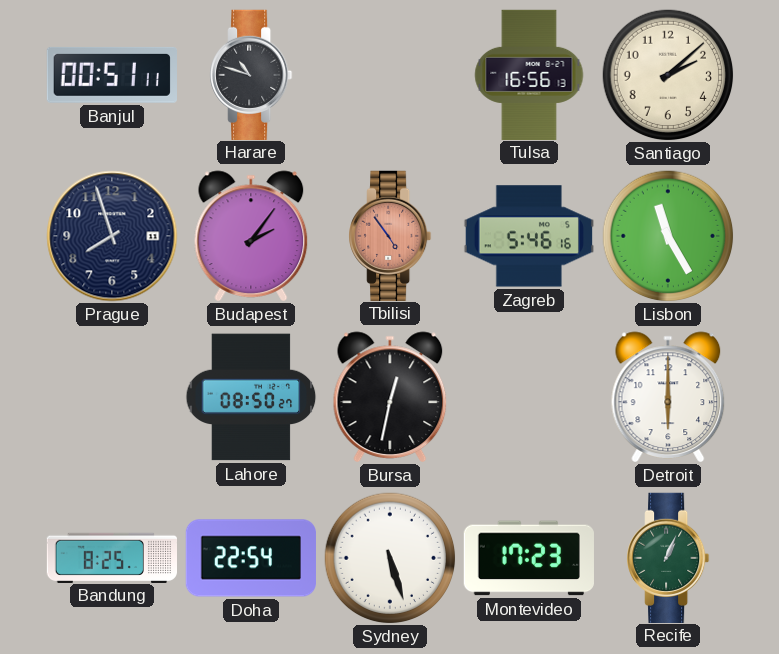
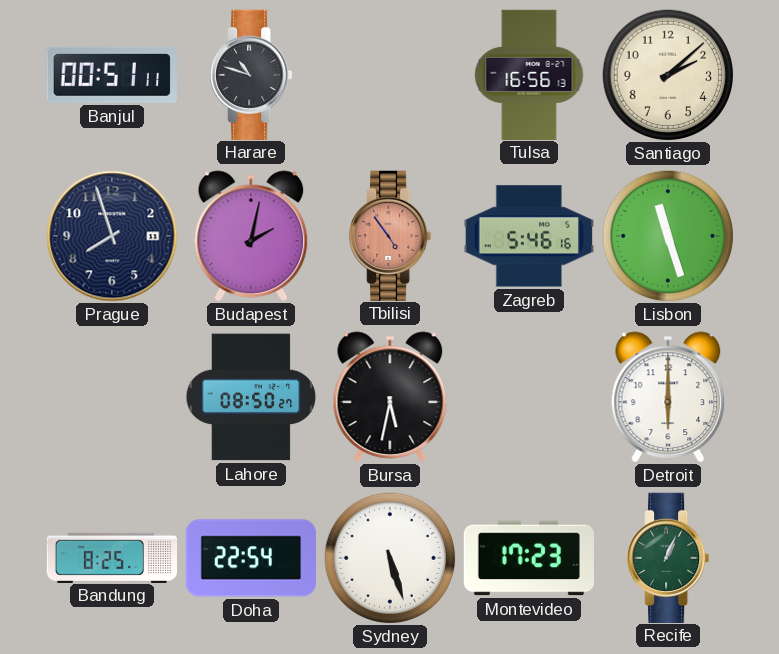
Budapest: 2:06 -> 2:02
Lisbon: 11:25 -> 11:27
Bursa: 12:32 -> 5:32
